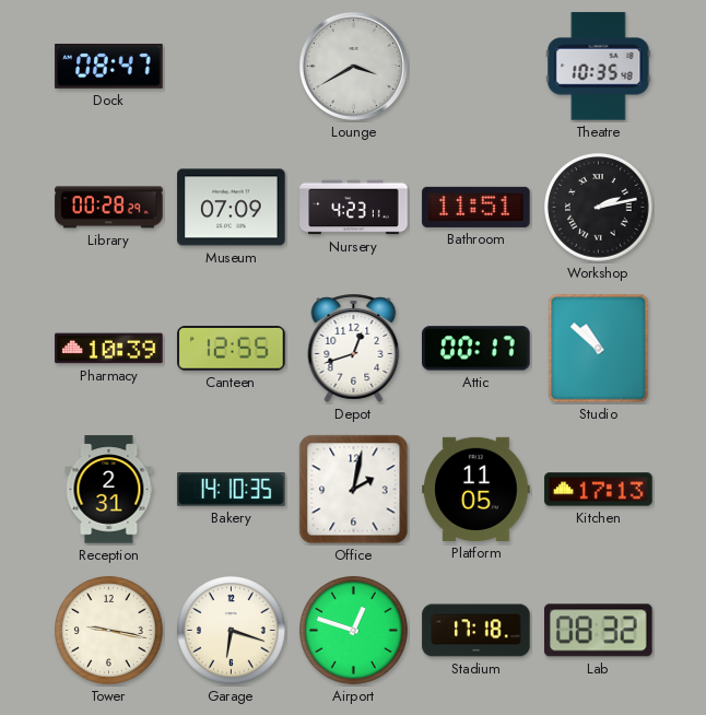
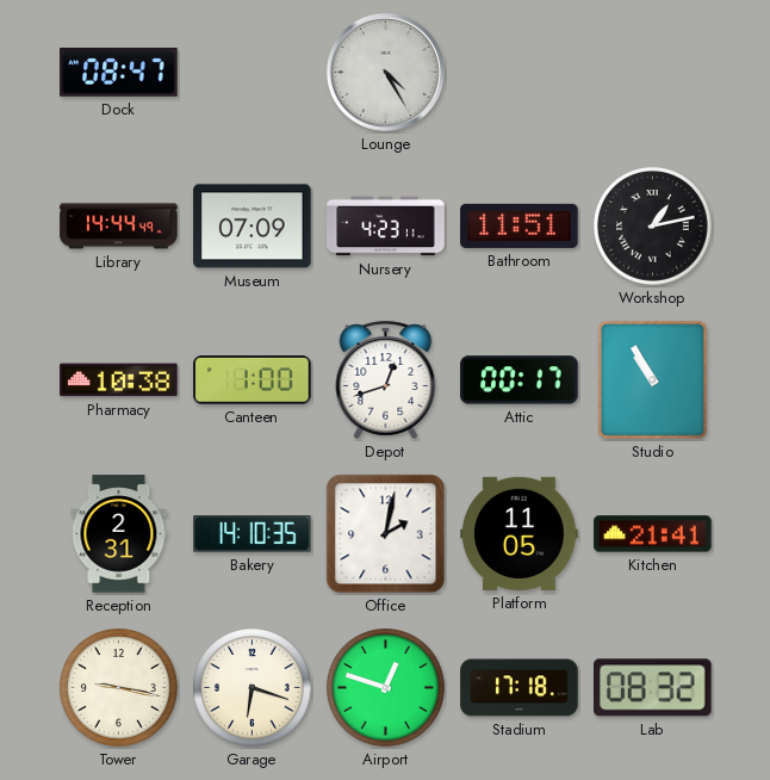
Lounge: 3:40 -> 4:25
Theatre: 10:35 -> none
Library: 00:28 -> 14:44
Workshop: 2:13 -> 1:13
Pharmacy: 10:39 -> 10:38
Canteen: 12:55 -> 1:00
Studio: 10:52 -> 10:55
Kitchen: 17:13 -> 21:41
